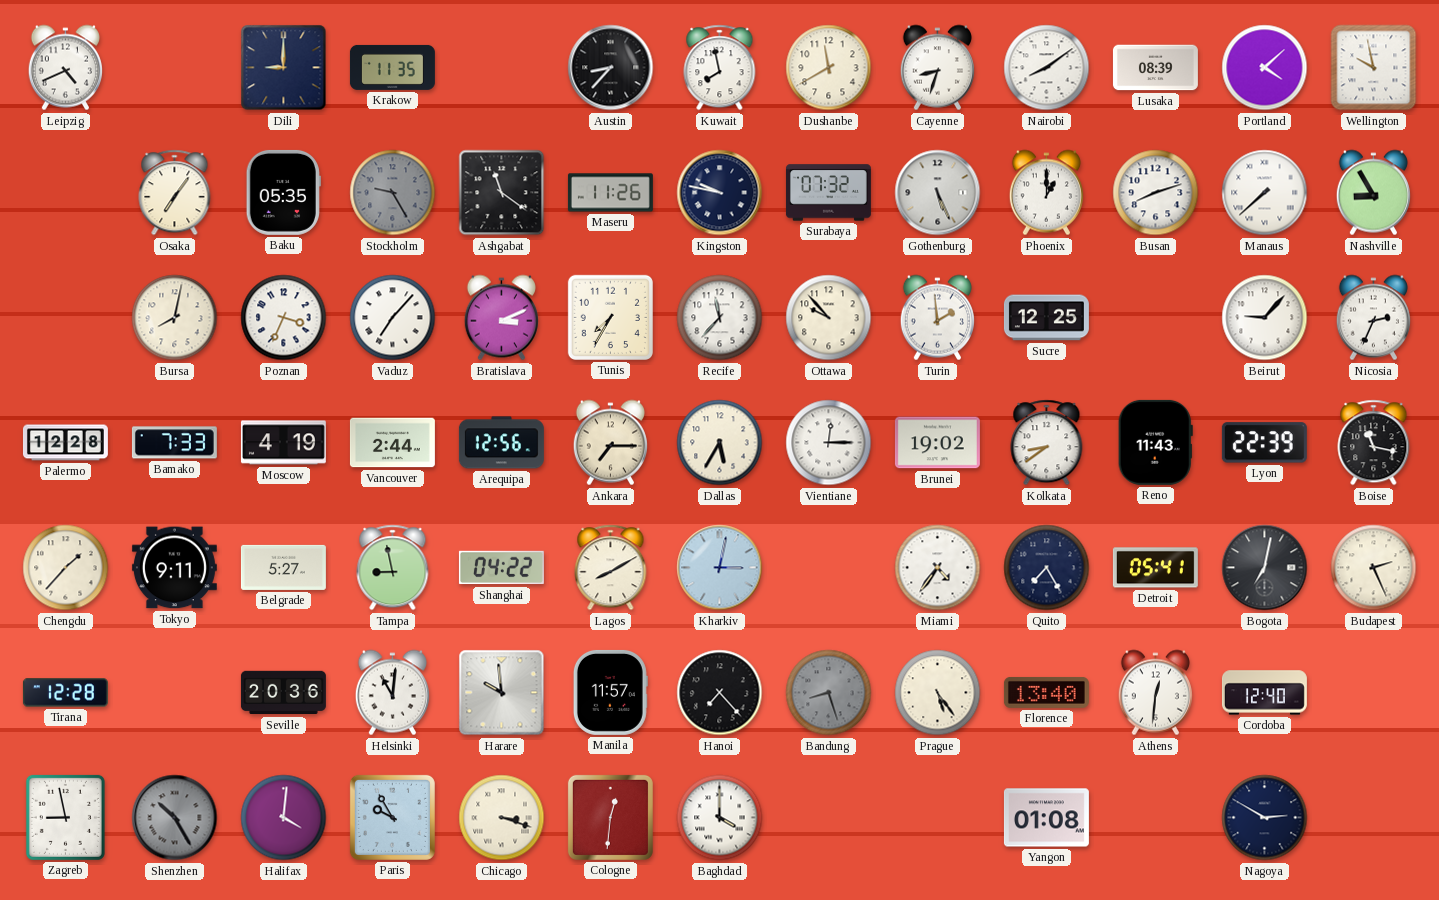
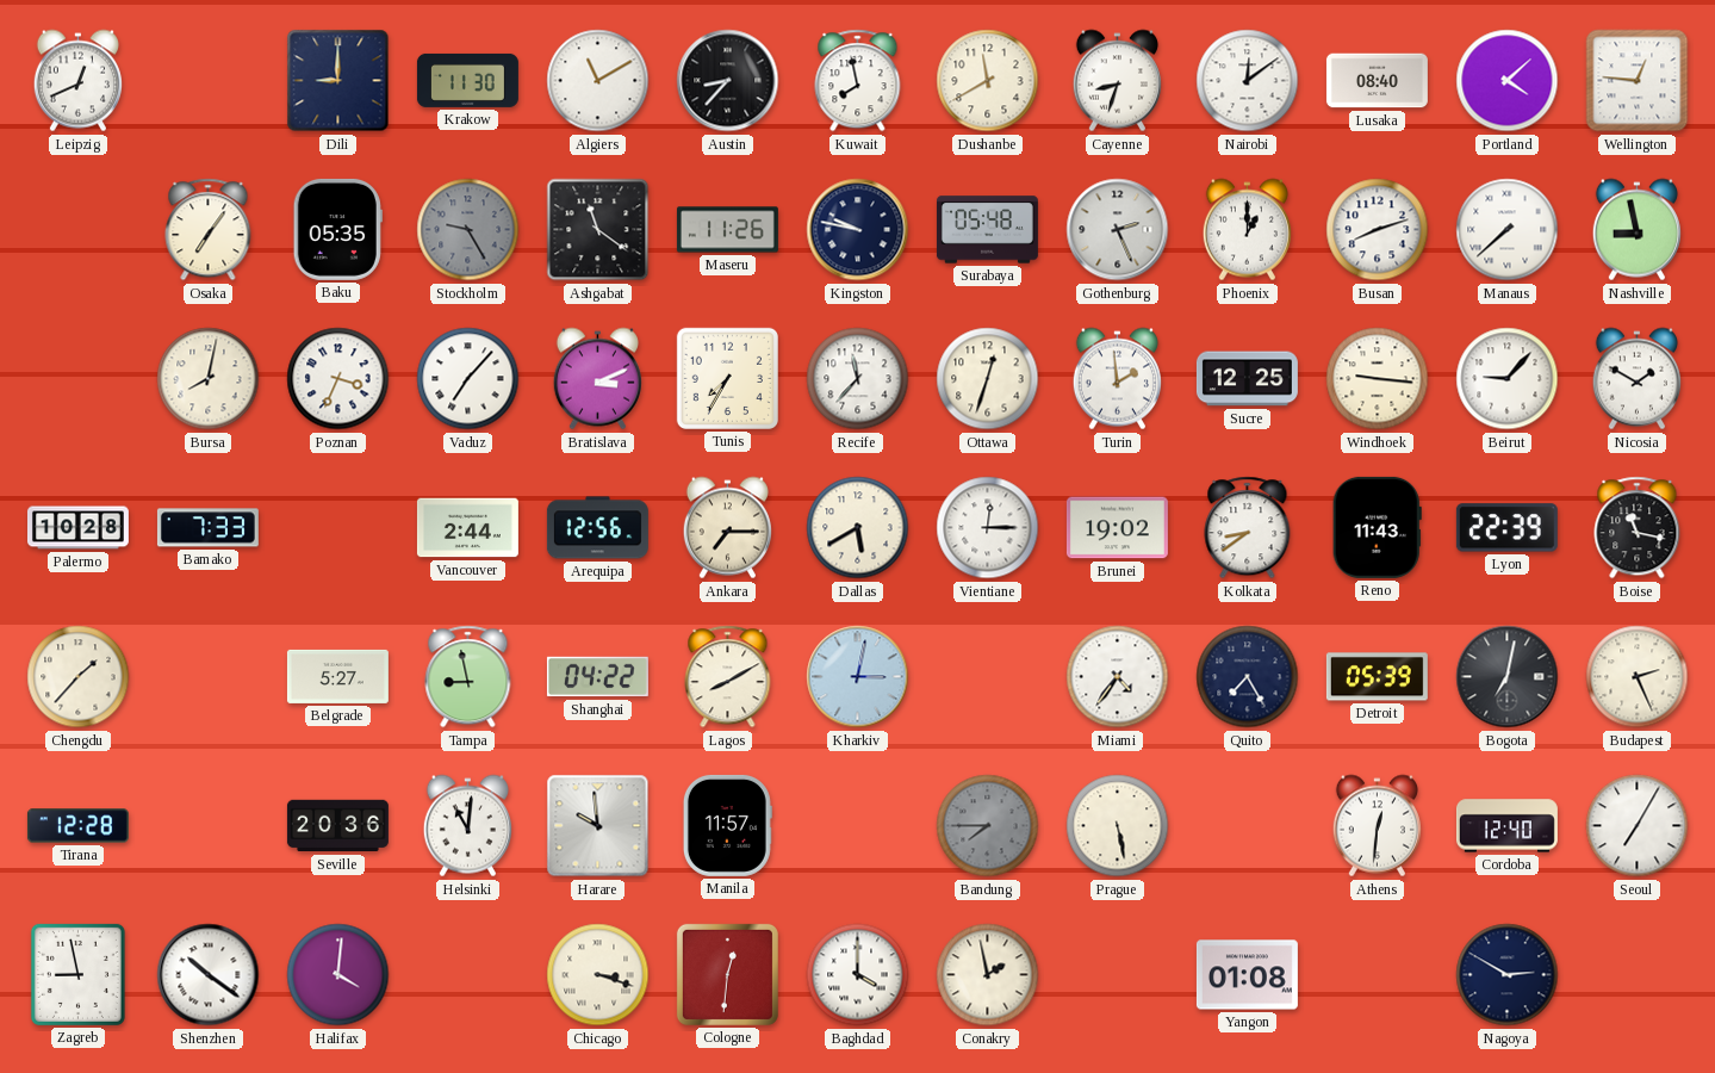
Leipzig: 4:41 -> 12:41
Krakow: 11:35 -> 11:30
Algiers: none -> 11:10
Nairobi: 8:09 -> 12:09
Lusaka: 08:39 -> 08:40
Wellington: 9:58 -> 12:46
Surabaya: 07:32 -> 05:48
Gothenburg: 5:26 -> 2:26
Nashville: 8:55 -> 8:58
Ottawa: 9:53 -> 12:33
Windhoek: none -> 9:16
Nicosia: 2:34 -> 1:50
Palermo: 12:28 -> 10:28
Moscow: 4:19 -> none
Dallas: 5:35 -> 5:40
Tokyo: 9:11 -> none
Detroit: 05:41 -> 05:39
Hanoi: 7:23 -> none
Bandung: 8:27 -> 7:45
Prague: 5:24 -> 5:28
Florence: 13:40 -> none
Seoul: none -> 7:05
Shenzhen: 10:25 -> 10:21
Shenzhen dial: grey -> white
Paris: 9:55 -> none
Conakry: none -> 1:58
